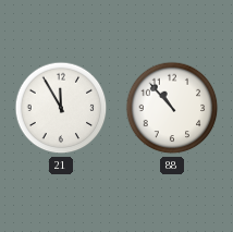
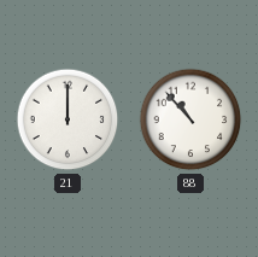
21: 11:55 -> 12:00
